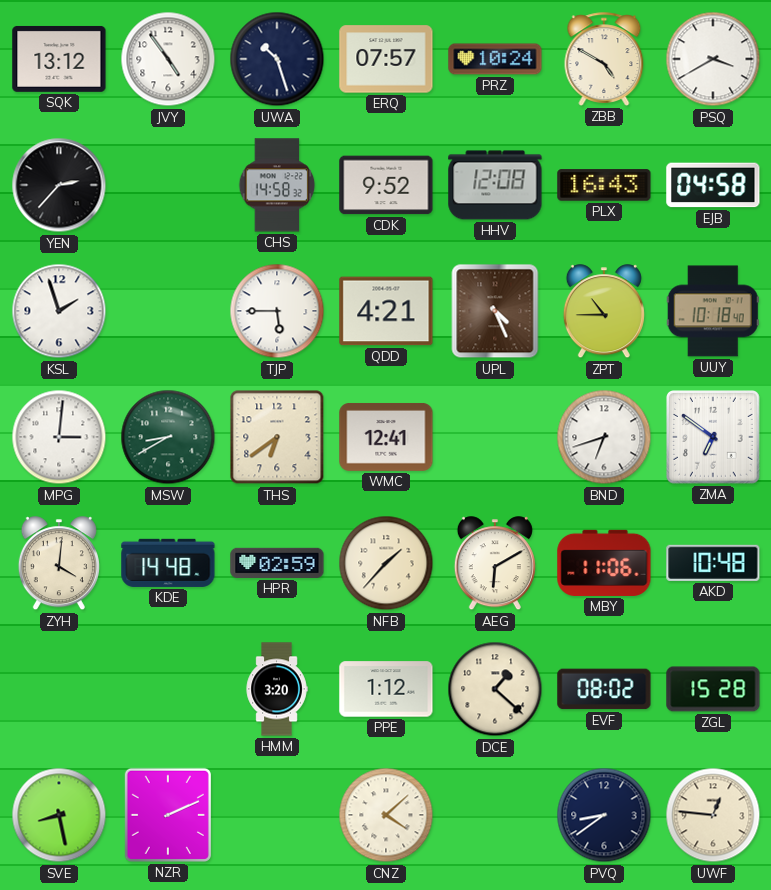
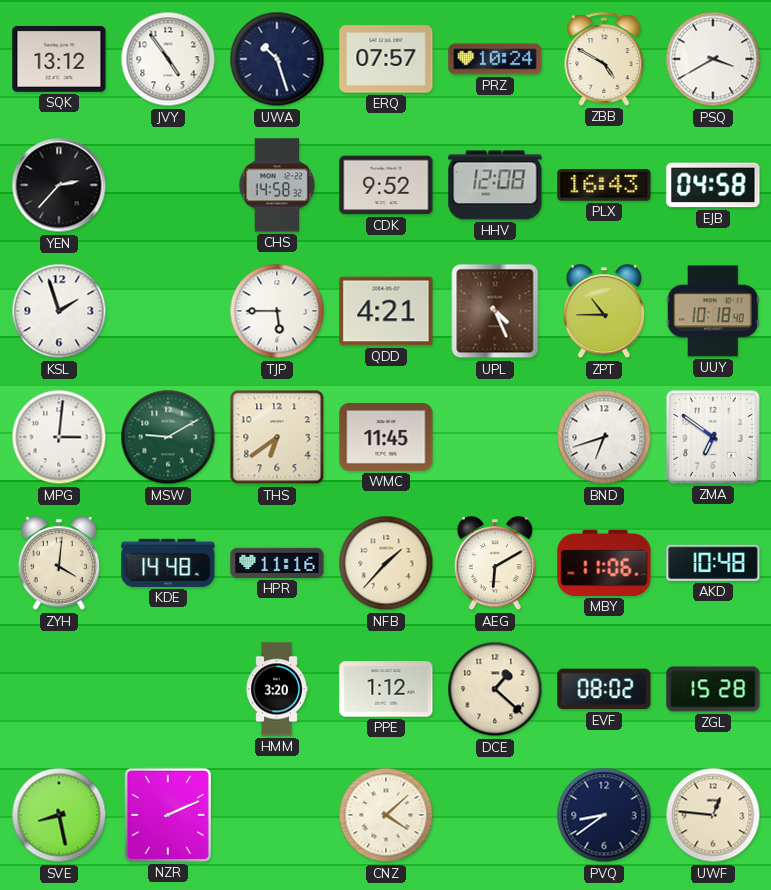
MSW: 8:40 -> 9:10
WMC: 12:41 -> 11:45
HPR: 02:59 -> 11:16
